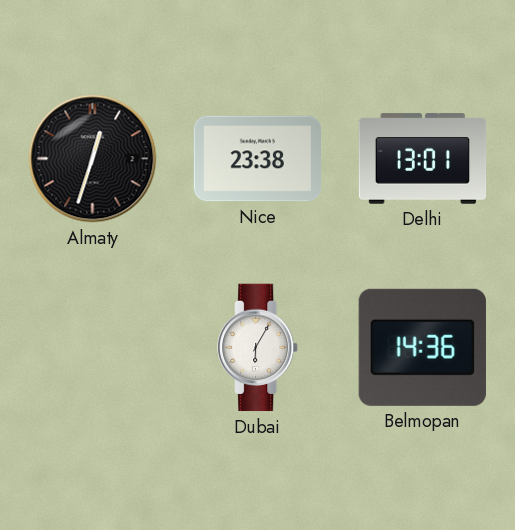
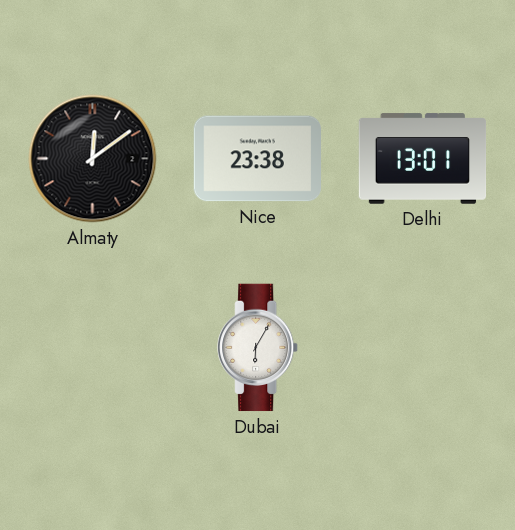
Almaty: 12:33 -> 12:09
Belmopan: 14:36 -> none
